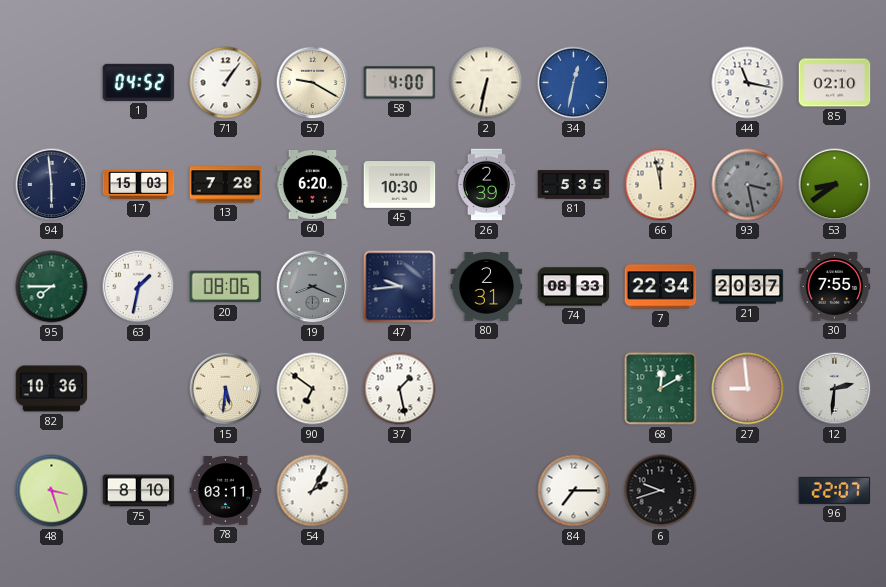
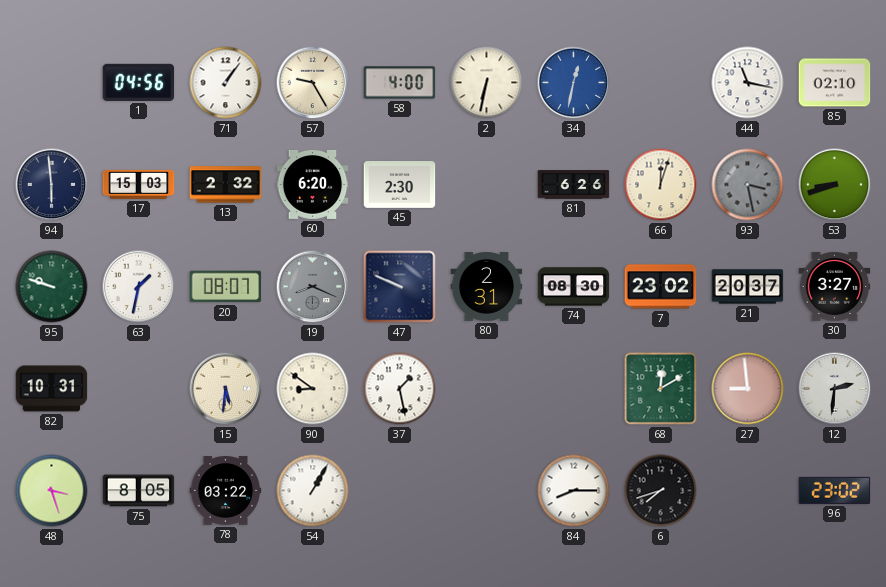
1: 04:52 -> 04:56
57: 9:20 -> 9:25
13: 7:28 -> 2:32
45: 10:30 -> 2:30
26: 2:39 -> none
81: 5:35 -> 6:26
66: 11:58 -> 12:03
53: 8:39 -> 8:42
95: 7:45 -> 9:48
20: 08:06 -> 08:07
47: 9:44 -> 9:49
74: 08:33 -> 08:30
7: 22:34 -> 23:02
30: 7:55 -> 3:27
82: 10:36 -> 10:31
90: 6:51 -> 8:51
75: 8:10 -> 8:05
78: 03:11 -> 03:22
54: 2:05 -> 1:05
84: 7:15 -> 8:15
6: 9:42 -> 7:42
96: 22:07 -> 23:02
